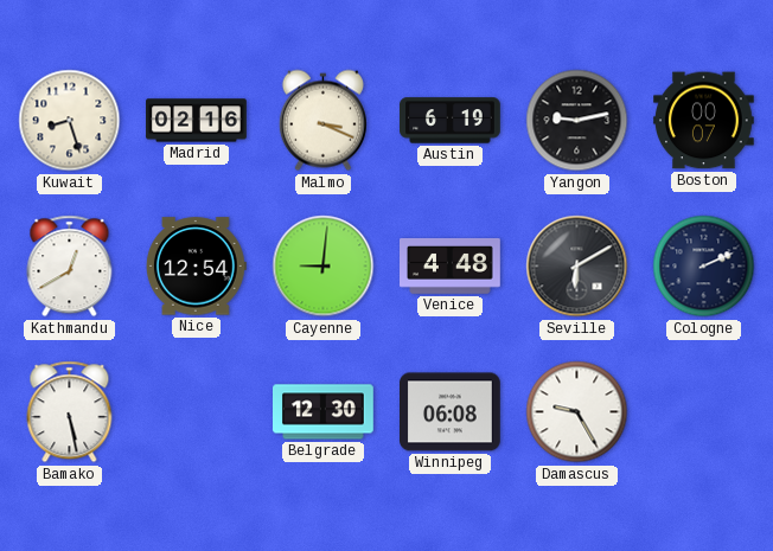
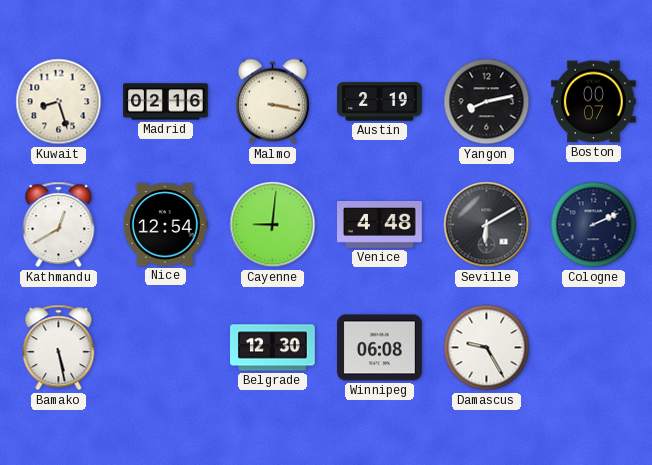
Malmo: 3:19 -> 3:17
Austin: 6:19 -> 2:19
Yangon: 9:13 -> 8:13
